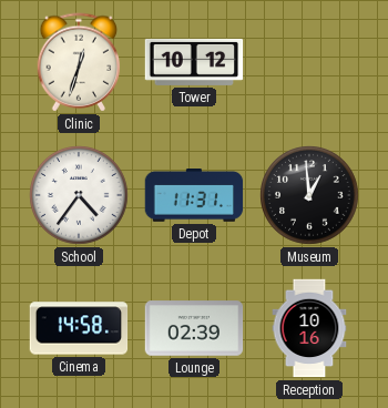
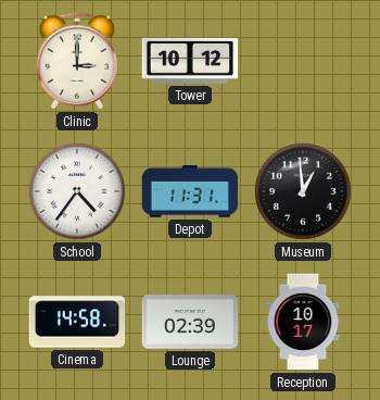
Clinic: 12:33 -> 3:00
Reception: 10:16 -> 10:17
